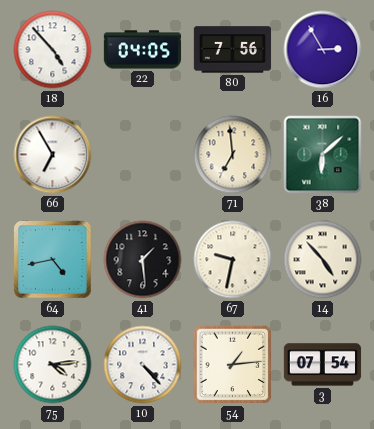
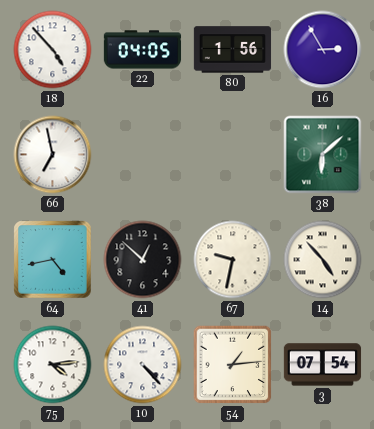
80: 7:56 -> 1:56
66: 6:55 -> 6:58
71: 6:59 -> none
41: 1:29 -> 12:52
